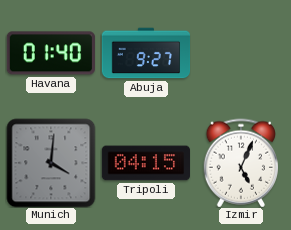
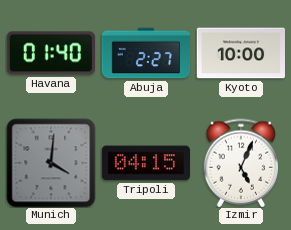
Abuja: 9:27 -> 2:27
Kyoto: none -> 10:00
